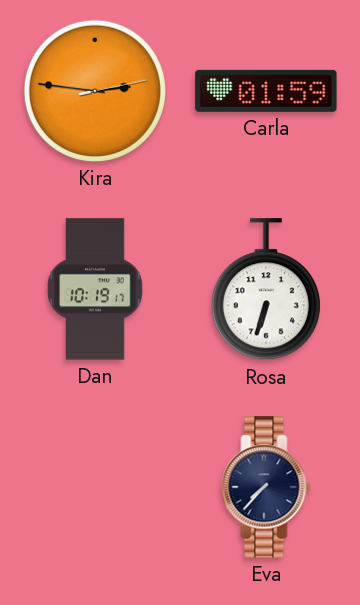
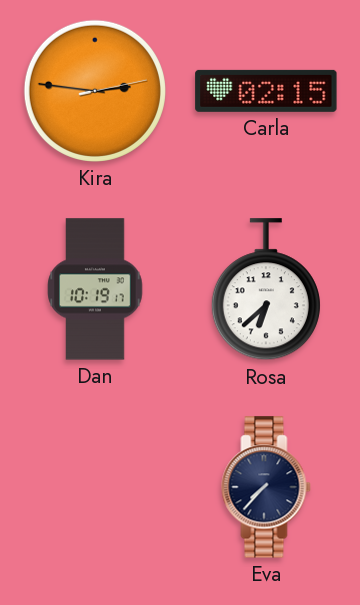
Carla: 01:59 -> 02:15
Rosa: 6:33 -> 6:38
